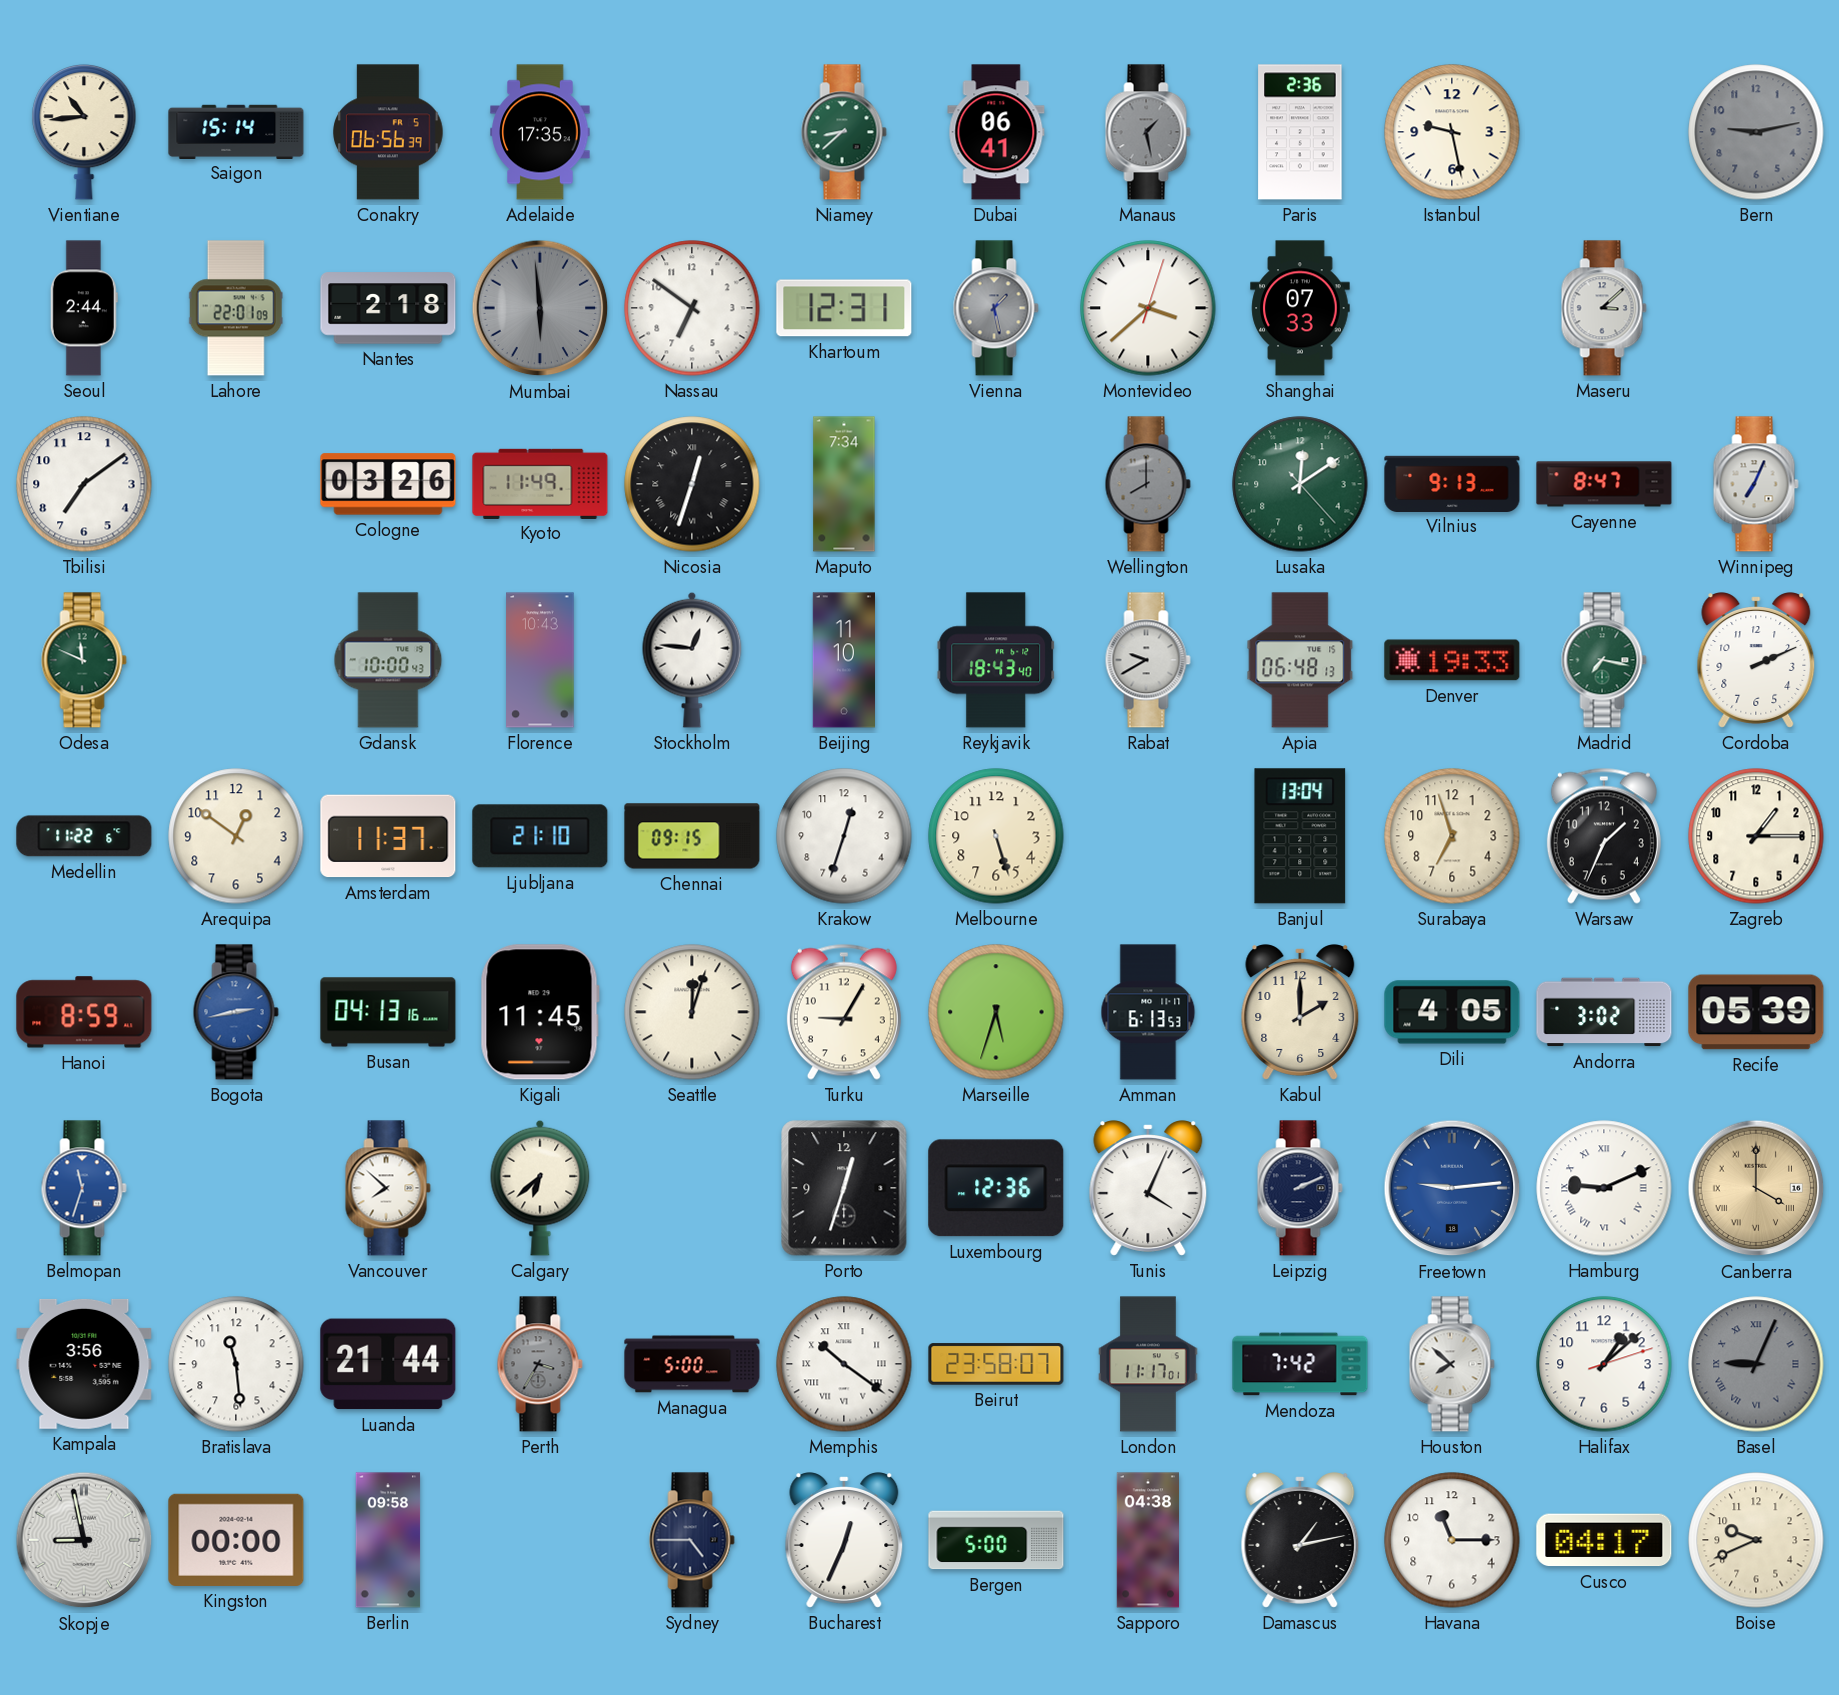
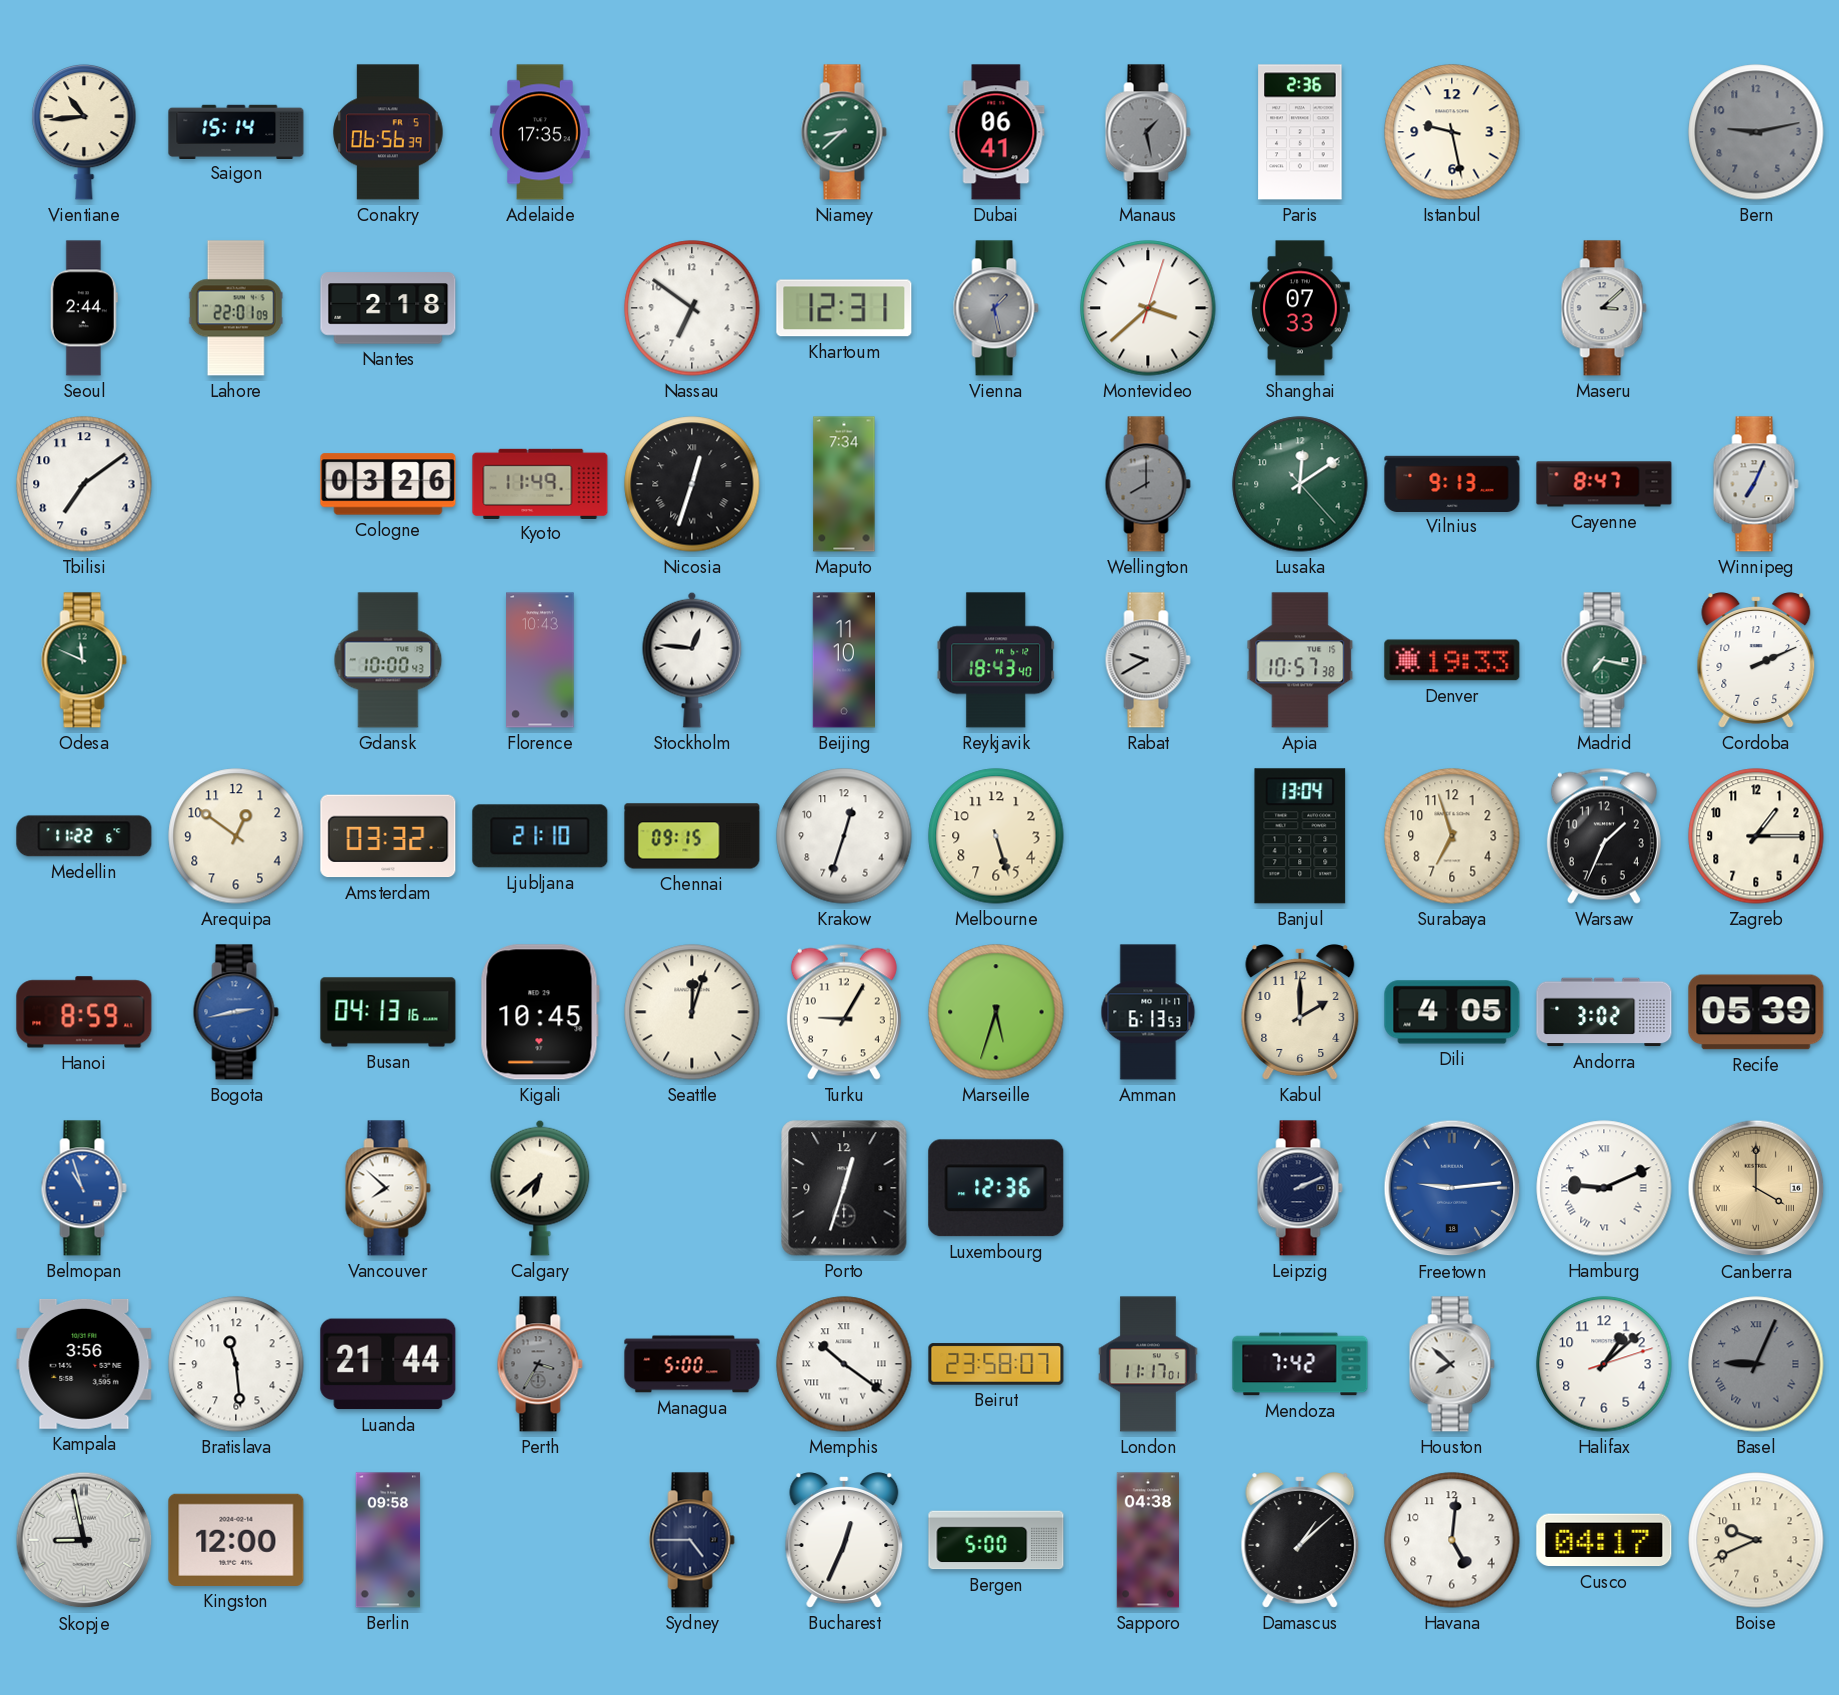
Mumbai: 5:59 -> none
Apia: 06:48 -> 10:57
Amsterdam: 11:37 -> 03:32
Kigali: 11:45 -> 10:45
Belmopan: 11:33 -> 10:57
Tunis: 4:04 -> none
Kingston: 00:00 -> 12:00
Damascus: 1:13 -> 1:08
Havana: 11:15 -> 5:01
